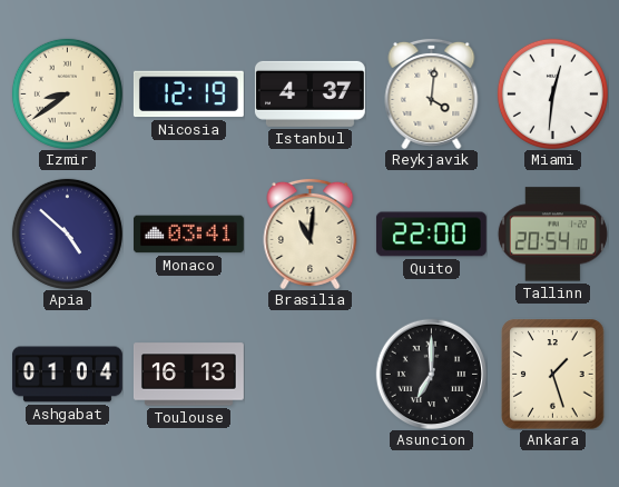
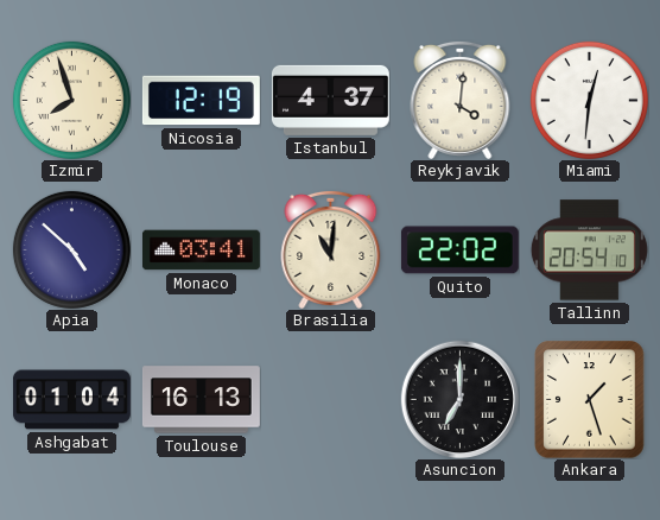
Izmir: 8:39 -> 7:57
Quito: 22:00 -> 22:02
